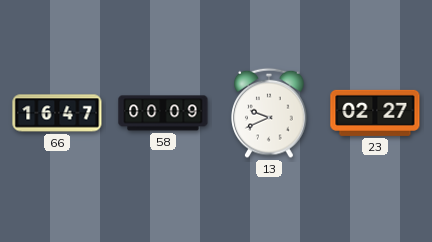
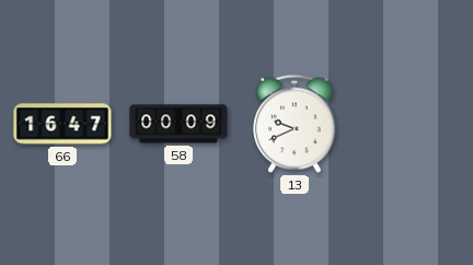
23: 02:27 -> none
